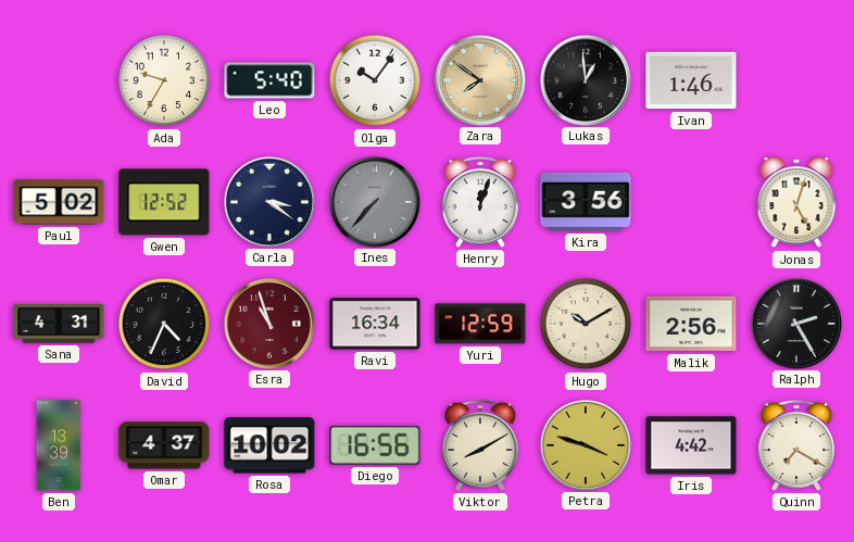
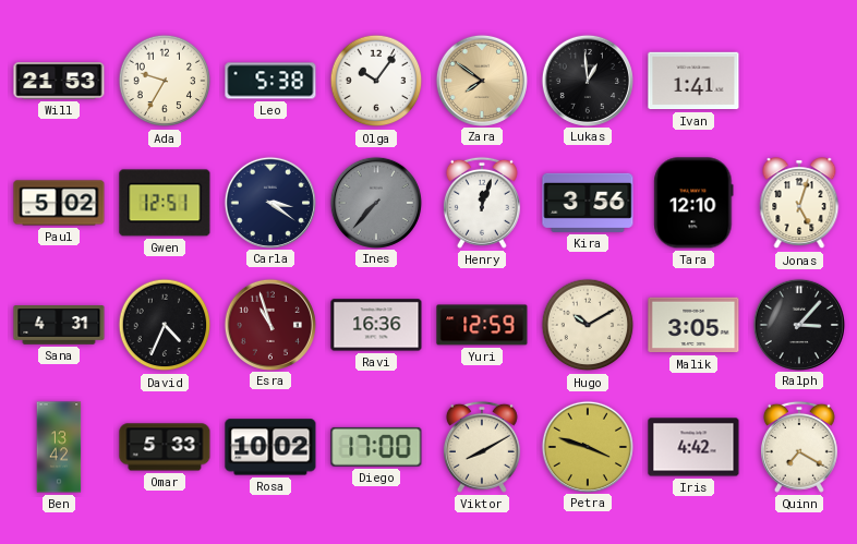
Will: none -> 21:53
Leo: 5:40 -> 5:38
Ivan: 1:46 -> 1:41
Gwen: 12:52 -> 12:51
Tara: none -> 12:10
Ravi: 16:34 -> 16:36
Malik: 2:56 -> 3:05
Ralph: 2:25 -> 3:07
Ben: 13:39 -> 13:42
Omar: 4:37 -> 5:33
Diego: 16:56 -> 17:00
